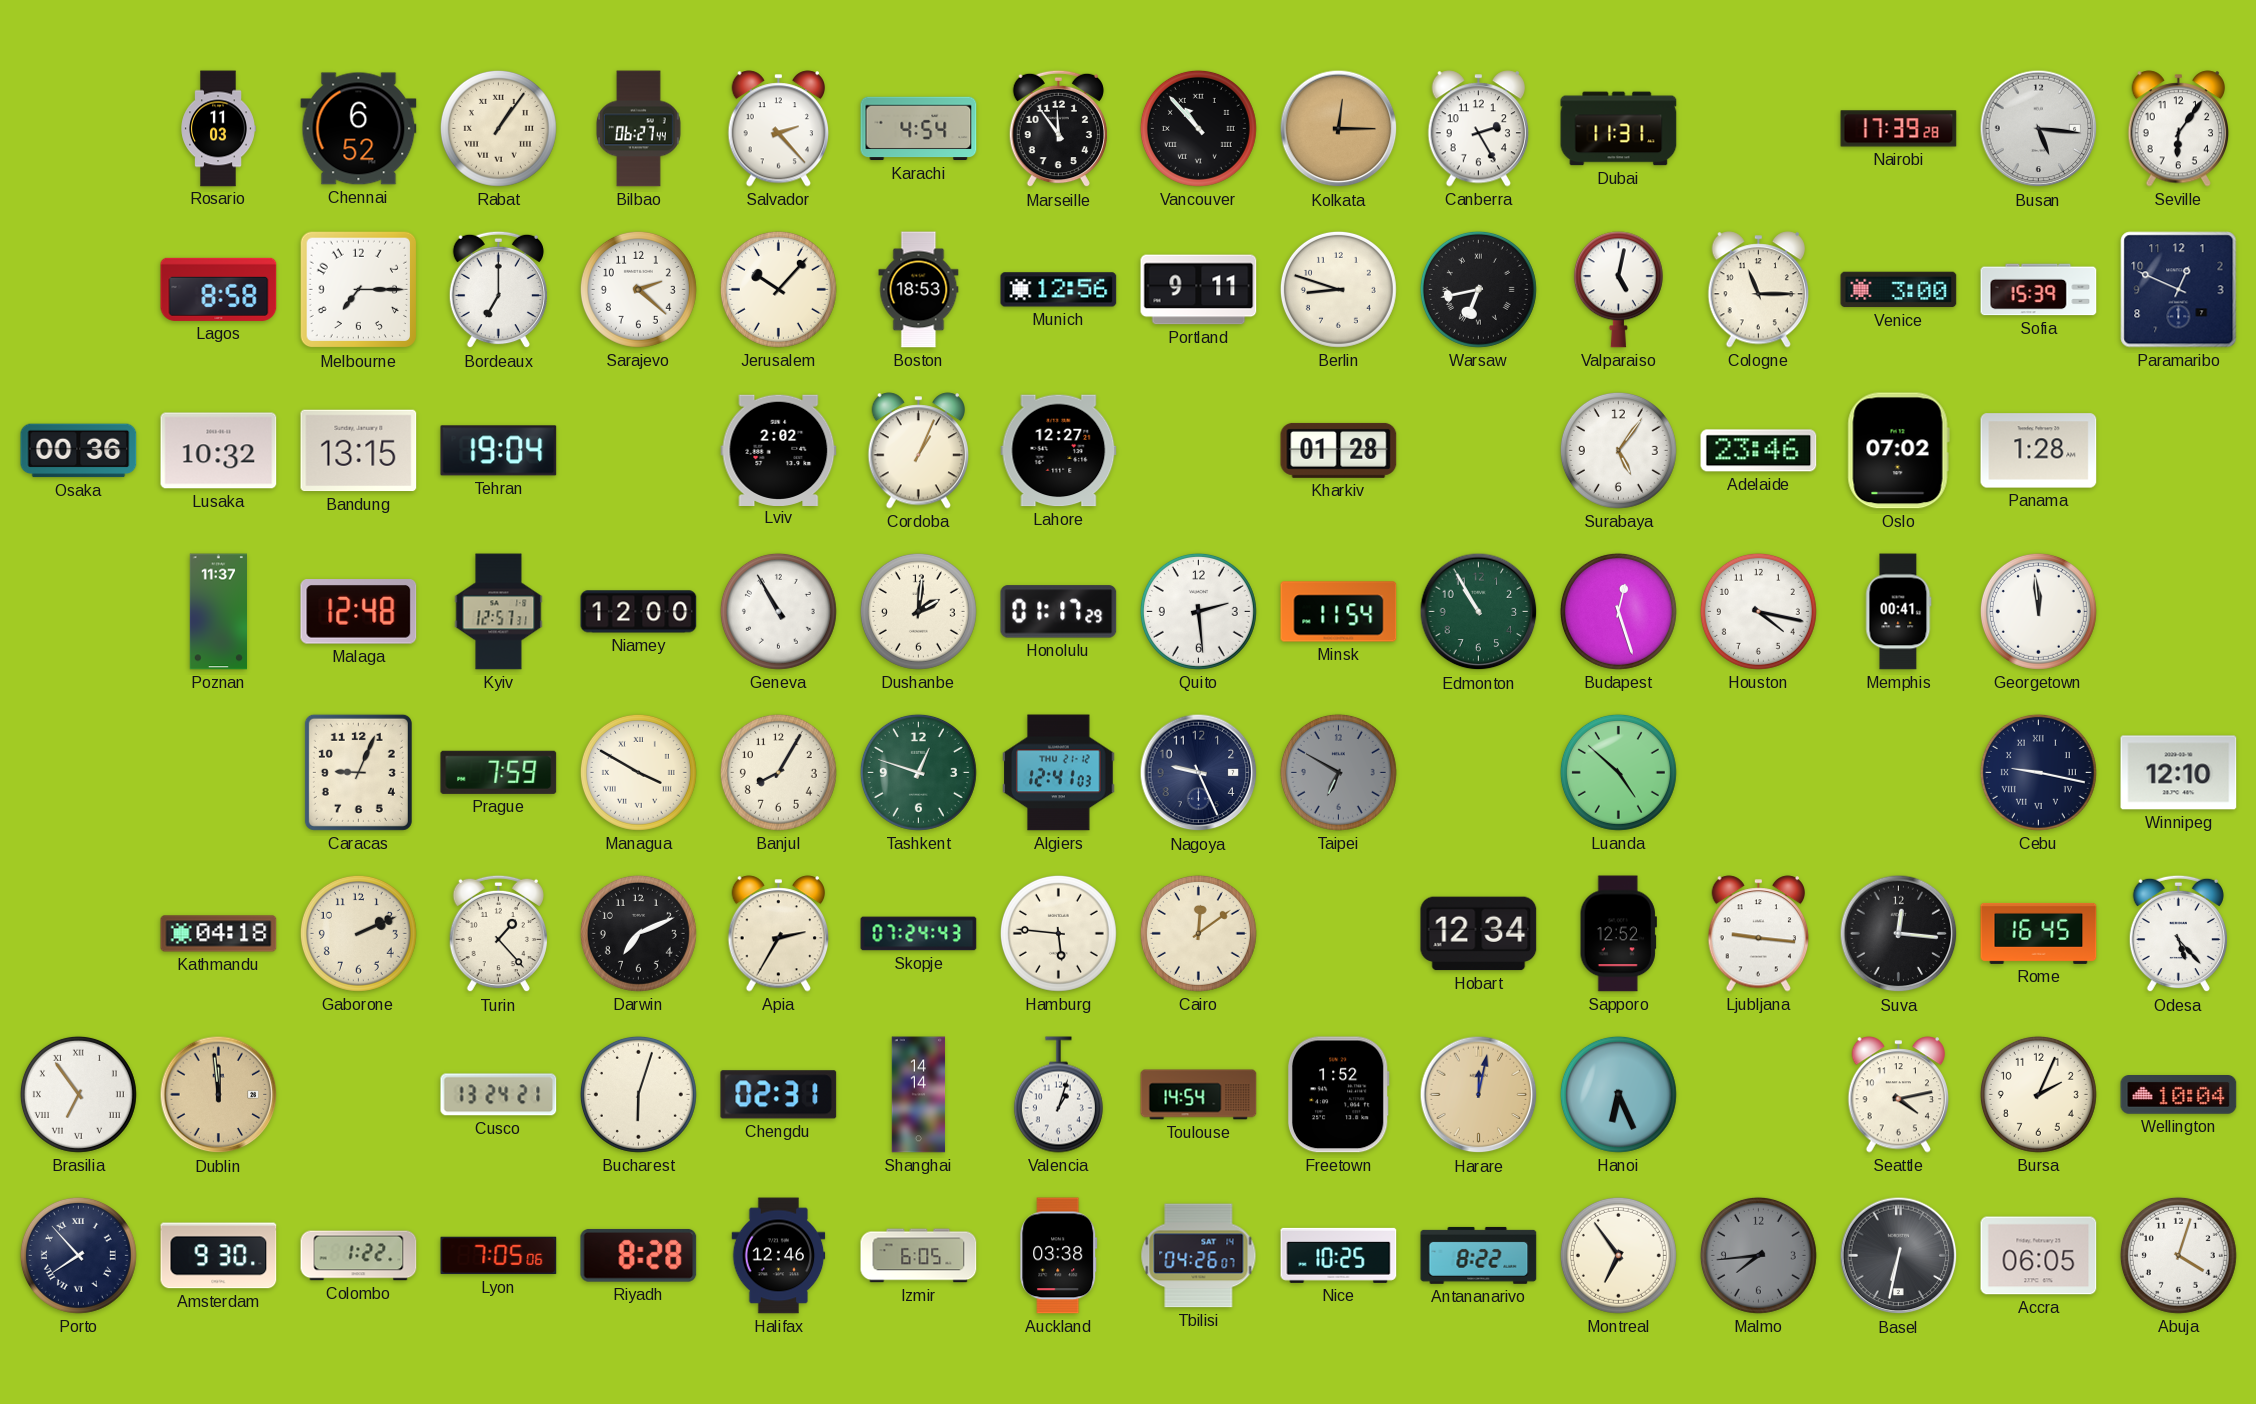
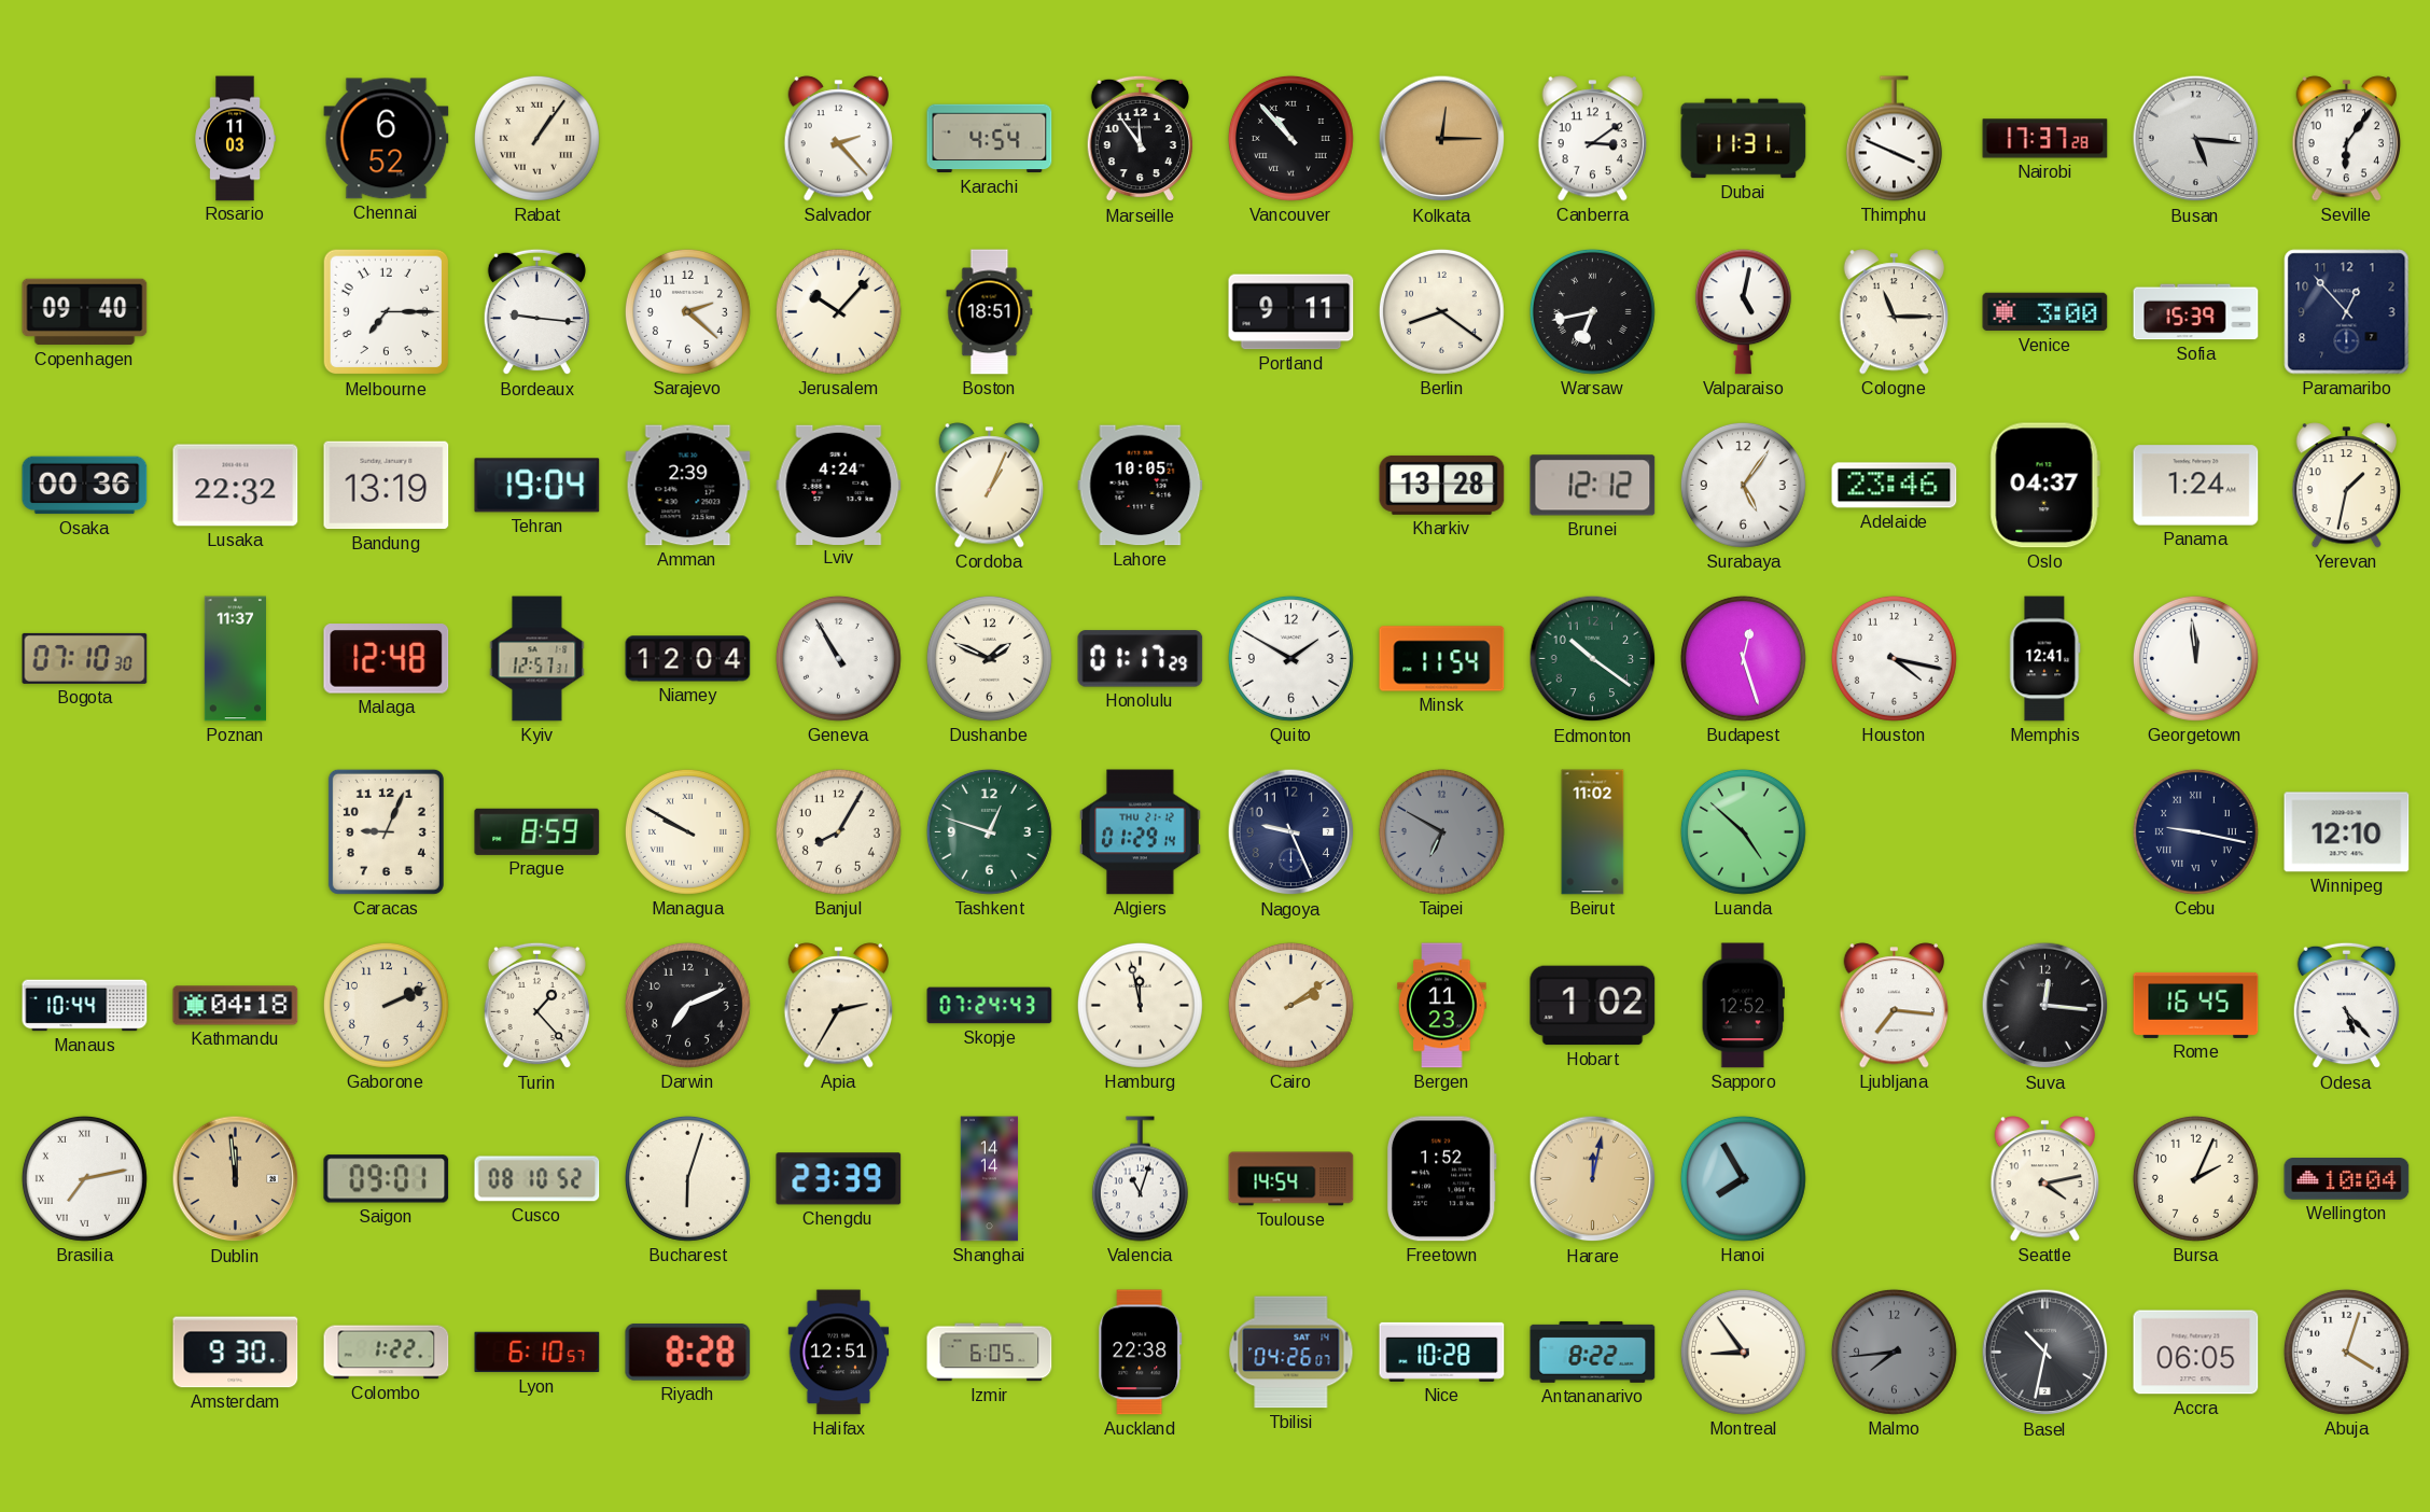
Bilbao: 06:27 -> none
Canberra: 2:25 -> 3:09
Thimphu: none -> 3:49
Nairobi: 17:39 -> 17:37
Copenhagen: none -> 09:40
Lagos: 8:58 -> none
Bordeaux: 7:00 -> 9:16
Boston: 18:53 -> 18:51
Munich: 12:56 -> none
Berlin: 8:48 -> 8:21
Paramaribo: 12:49 -> 12:53
Lusaka: 10:32 -> 22:32
Bandung: 13:15 -> 13:19
Amman: none -> 2:39
Lviv: 2:02 -> 4:24
Lahore: 12:27 -> 10:05
Kharkiv: 01:28 -> 13:28
Brunei: none -> 12:12
Oslo: 07:02 -> 04:37
Panama: 1:28 -> 1:24
Yerevan: none -> 1:32
Bogota: none -> 07:10
Niamey: 12:00 -> 12:04
Dushanbe: 2:01 -> 1:49
Quito: 2:29 -> 1:50
Edmonton: 10:55 -> 10:21
Memphis: 00:41 -> 12:41
Prague: 7:59 -> 8:59
Managua: 3:50 -> 9:50
Algiers: 12:41 -> 01:29
Beirut: none -> 11:02
Manaus: none -> 10:44
Hamburg: 5:46 -> 11:58
Cairo: 12:09 -> 2:09
Bergen: none -> 11:23
Hobart: 12:34 -> 1:02
Ljubljana: 9:16 -> 7:16
Brasilia: 6:54 -> 7:13
Saigon: none -> 09:01
Cusco: 13:24 -> 08:10
Chengdu: 02:31 -> 23:39
Valencia: 1:03 -> 11:03
Hanoi: 6:26 -> 7:55
Porto: 7:53 -> none
Lyon: 7:05 -> 6:10
Halifax: 12:46 -> 12:51
Auckland: 03:38 -> 22:38
Nice: 10:25 -> 10:28
Montreal: 6:54 -> 8:54
Basel: 6:32 -> 10:32
